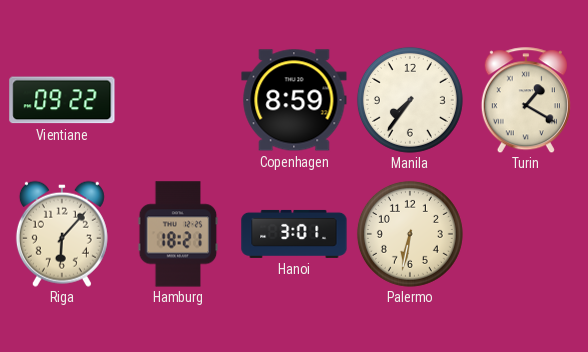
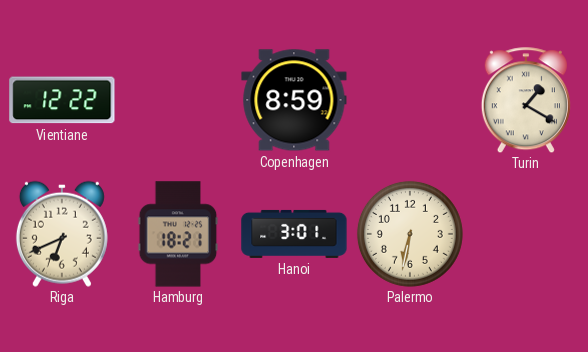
Vientiane: 09:22 -> 12:22
Manila: 7:36 -> none
Riga: 6:07 -> 6:41
